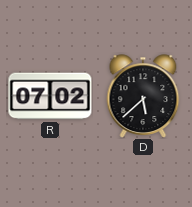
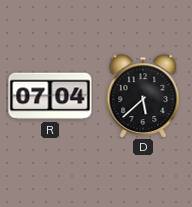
R: 07:02 -> 07:04
